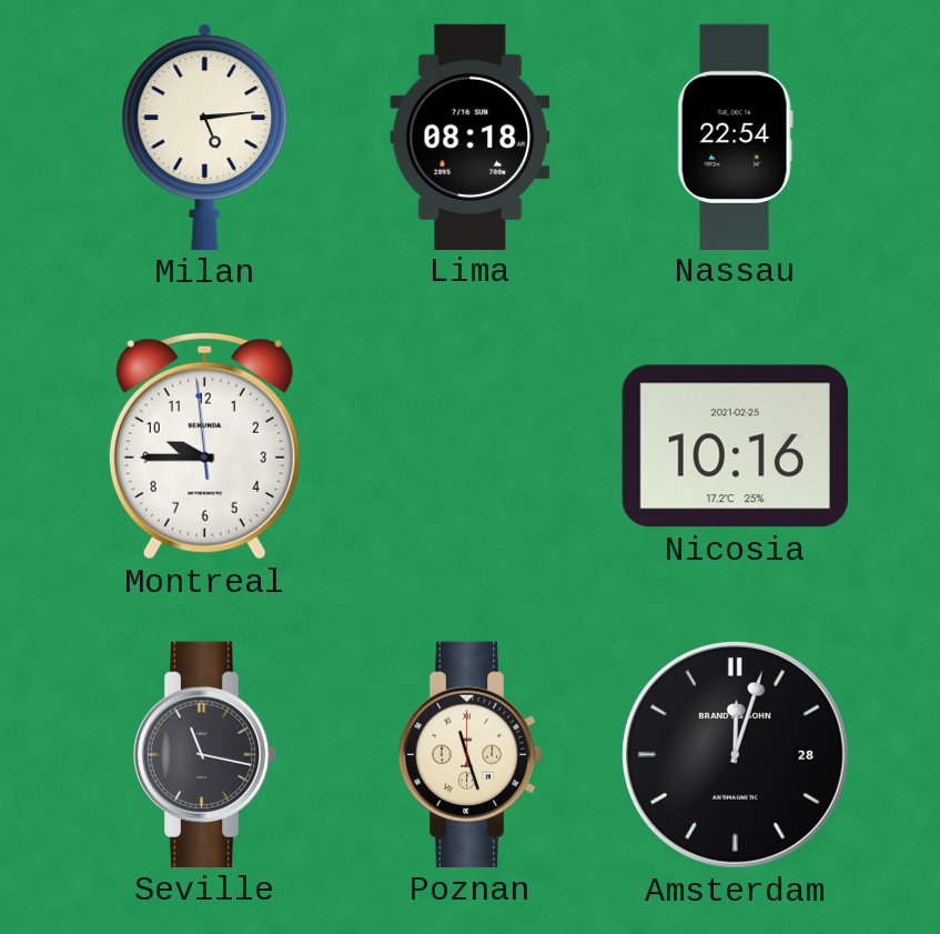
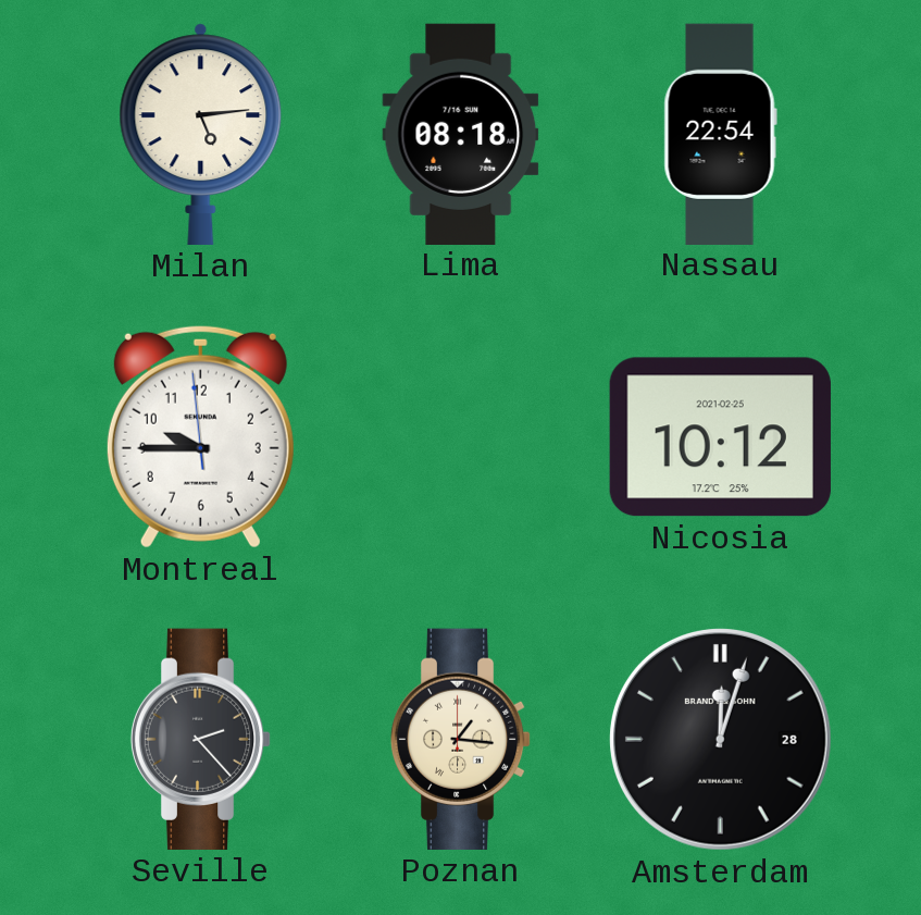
Nicosia: 10:16 -> 10:12
Seville: 11:17 -> 2:23
Poznan: 11:27 -> 1:16
